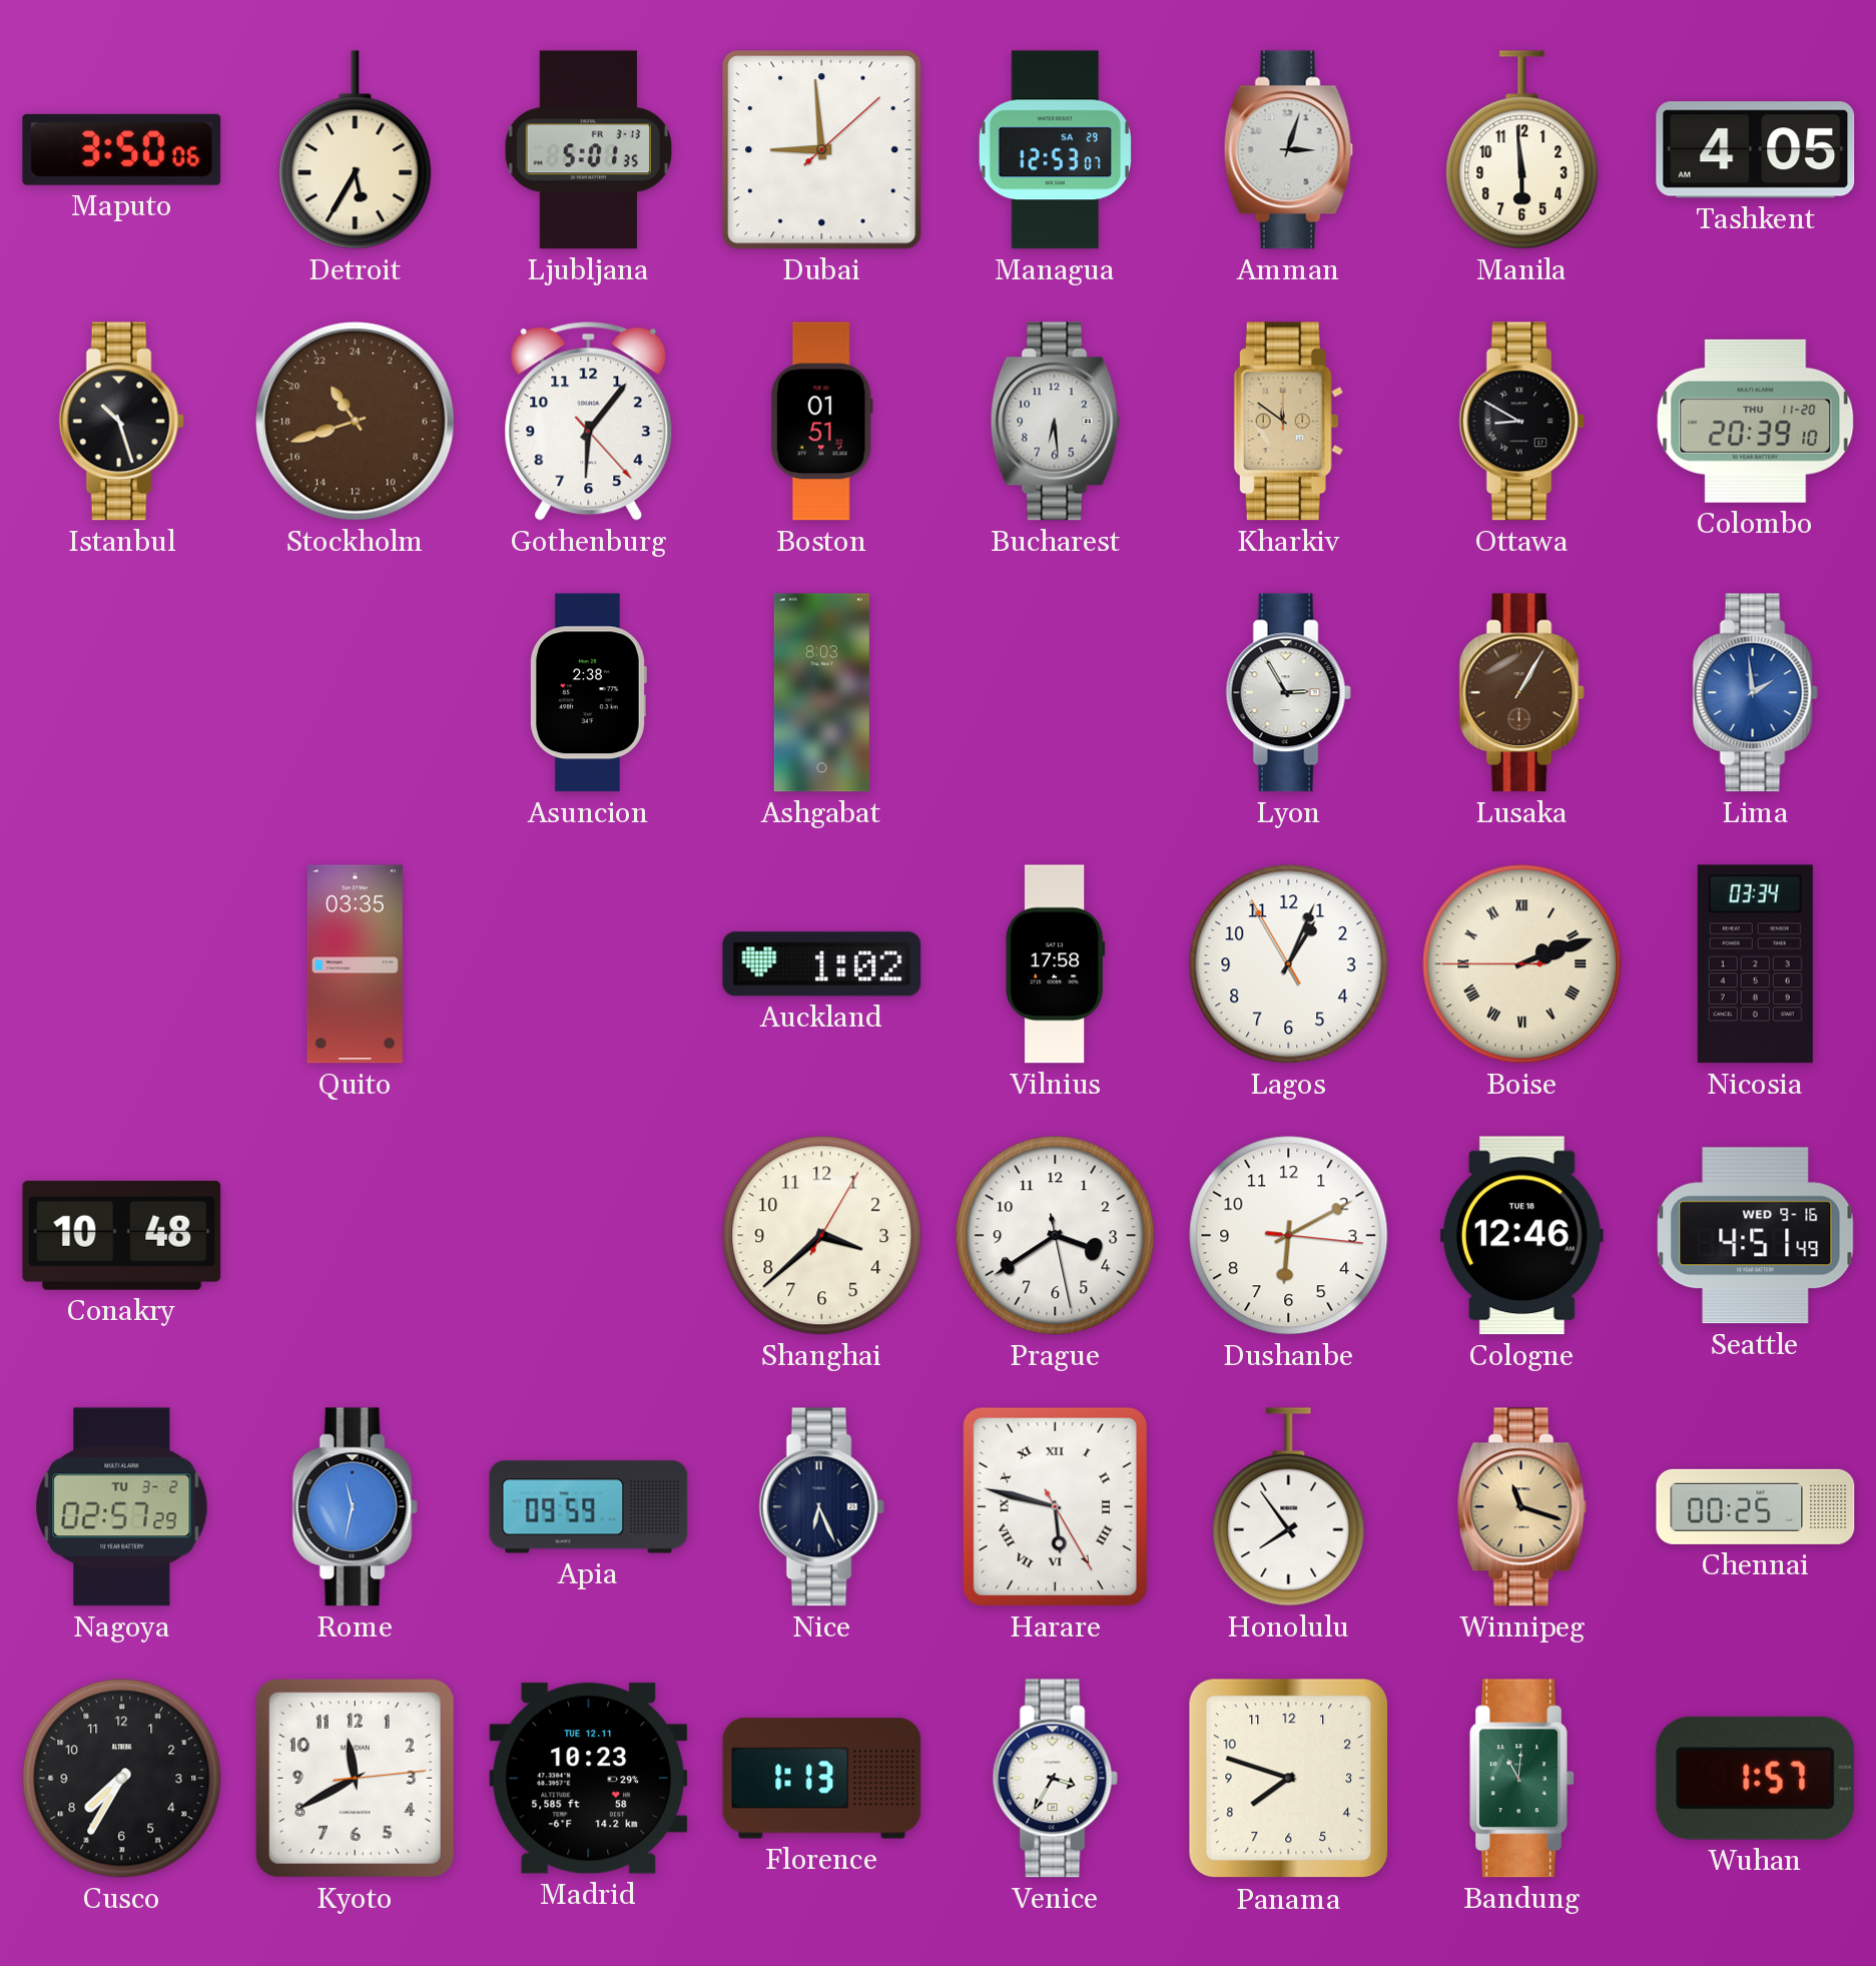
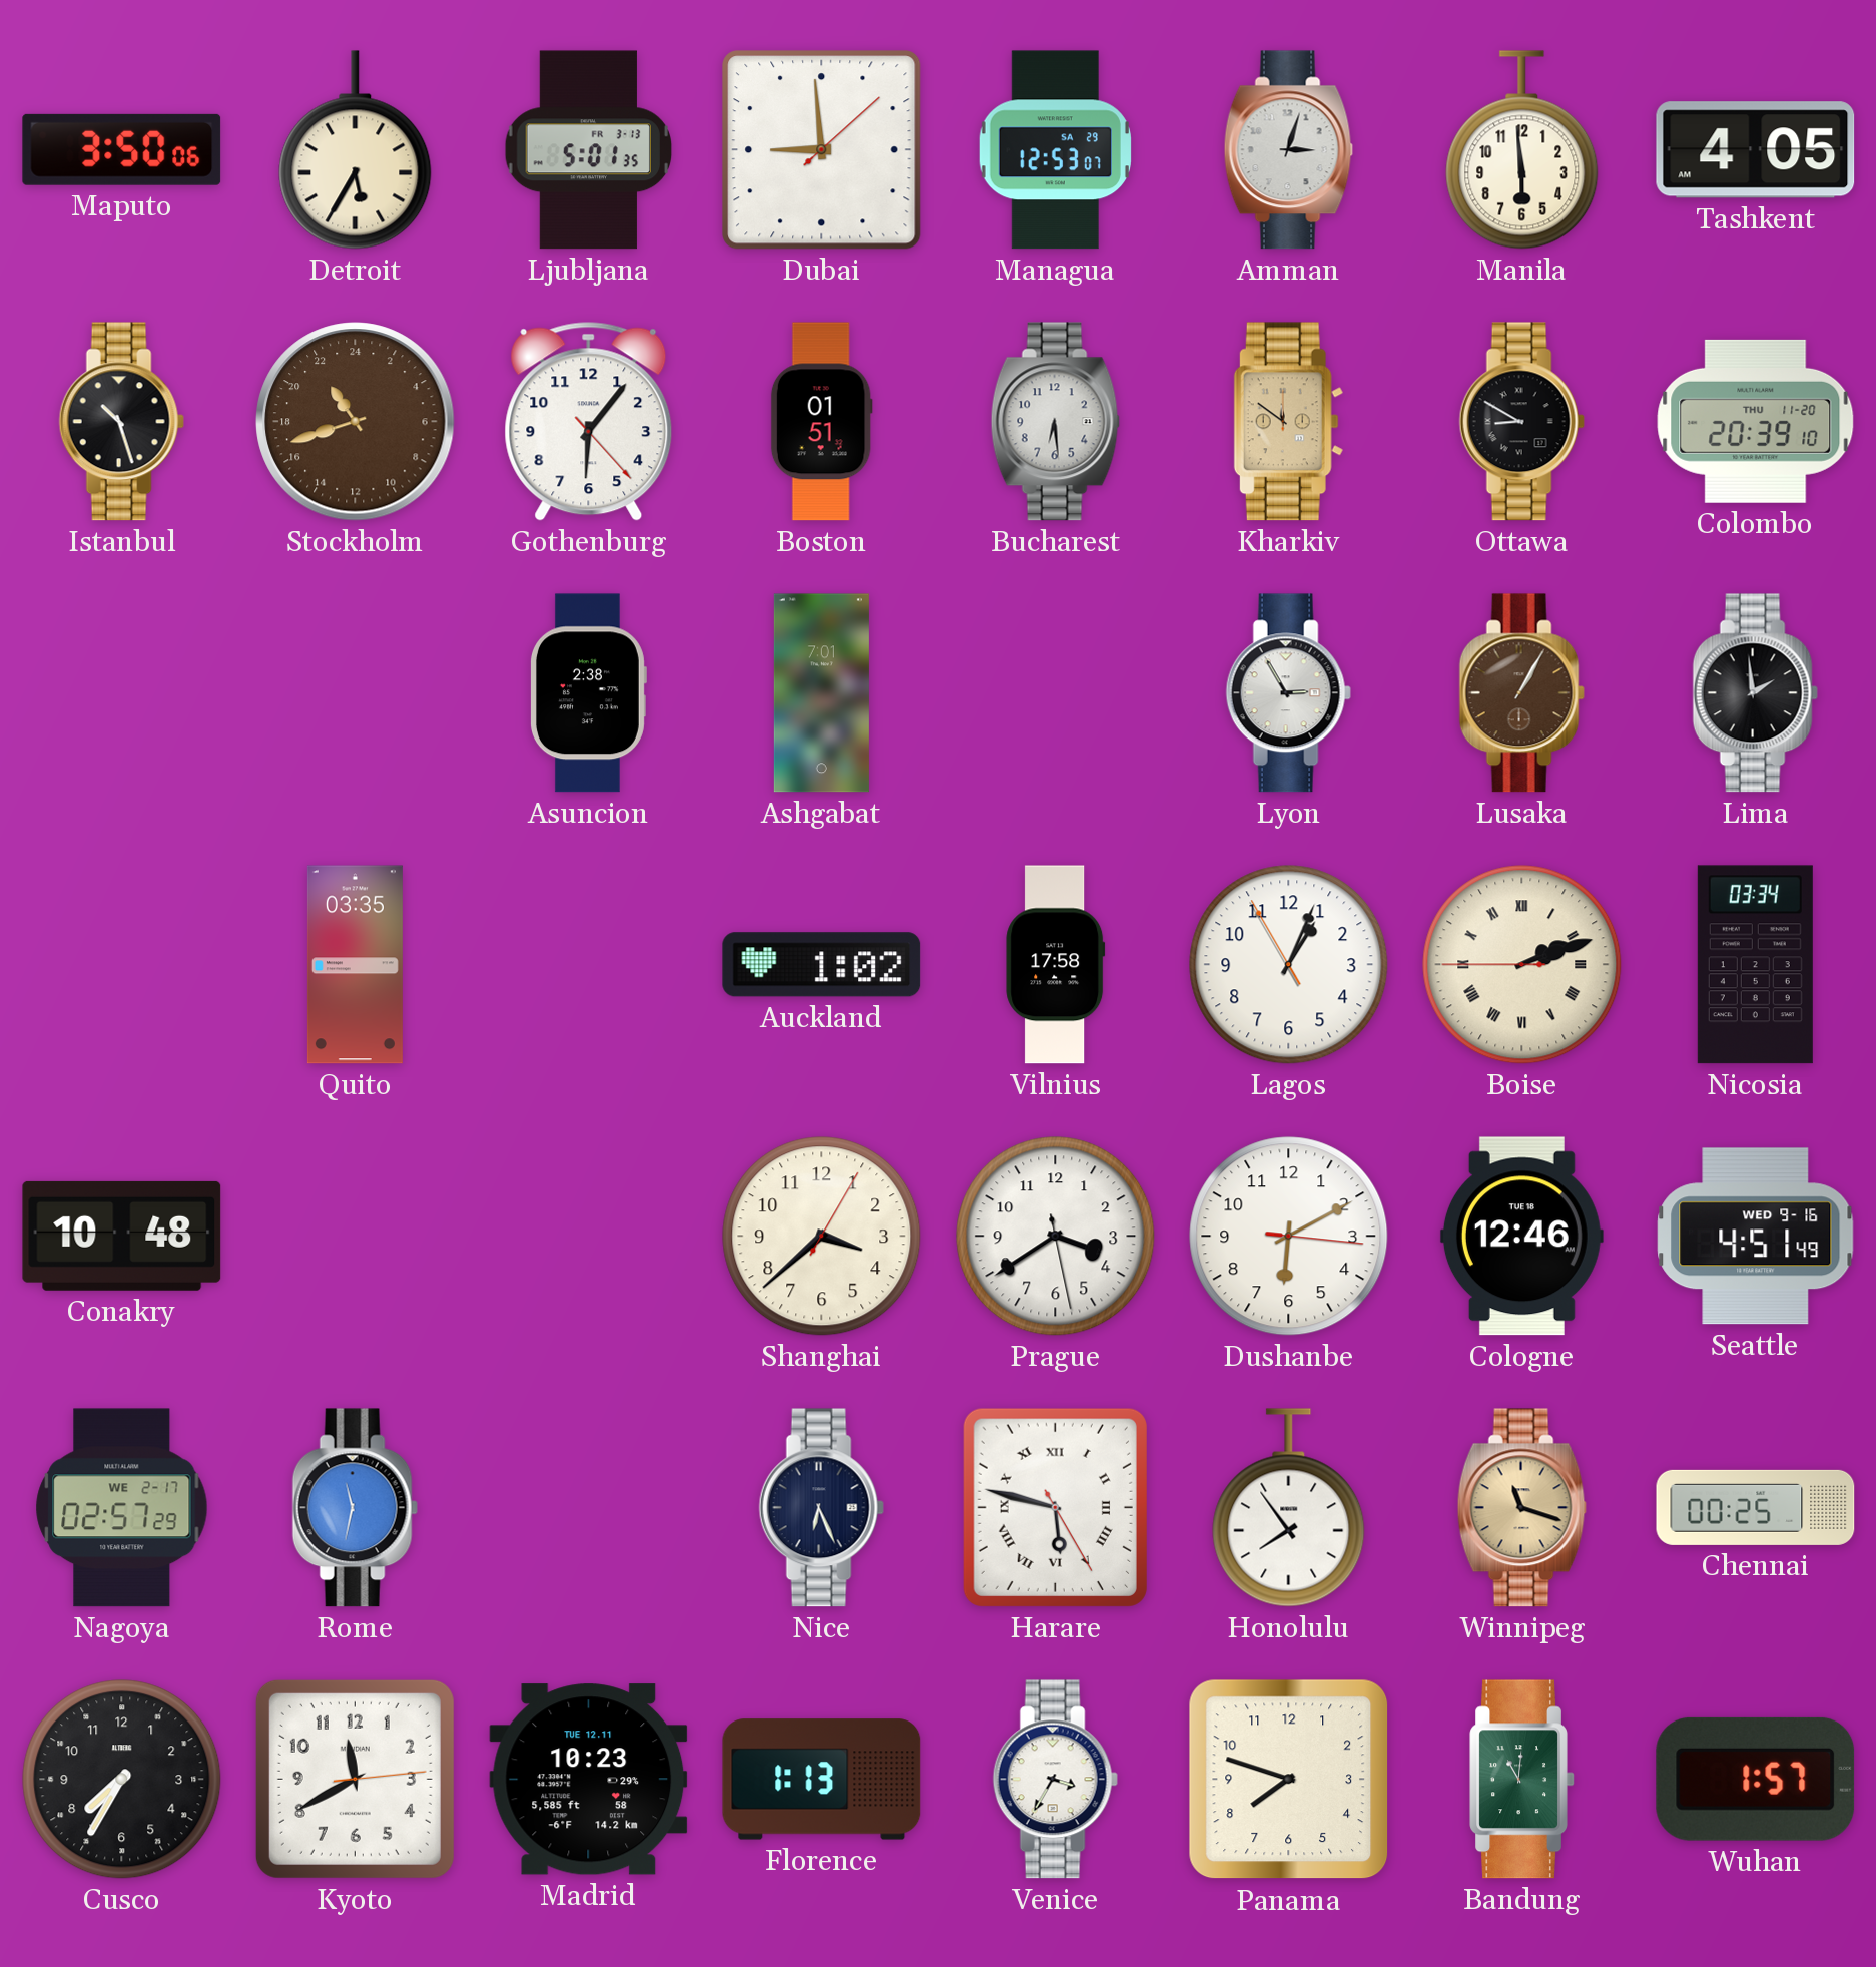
Ashgabat: 8:03 -> 7:01
Lima dial: blue -> black
Nagoya date: TU 3-2 -> WE 2-17
Apia: 09:59 -> none
